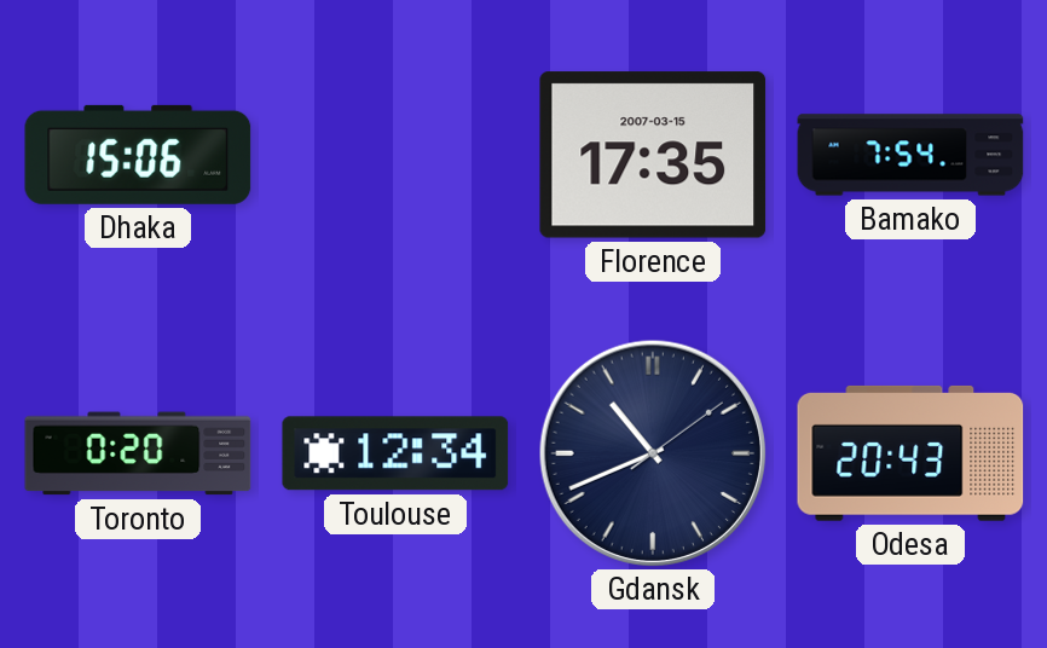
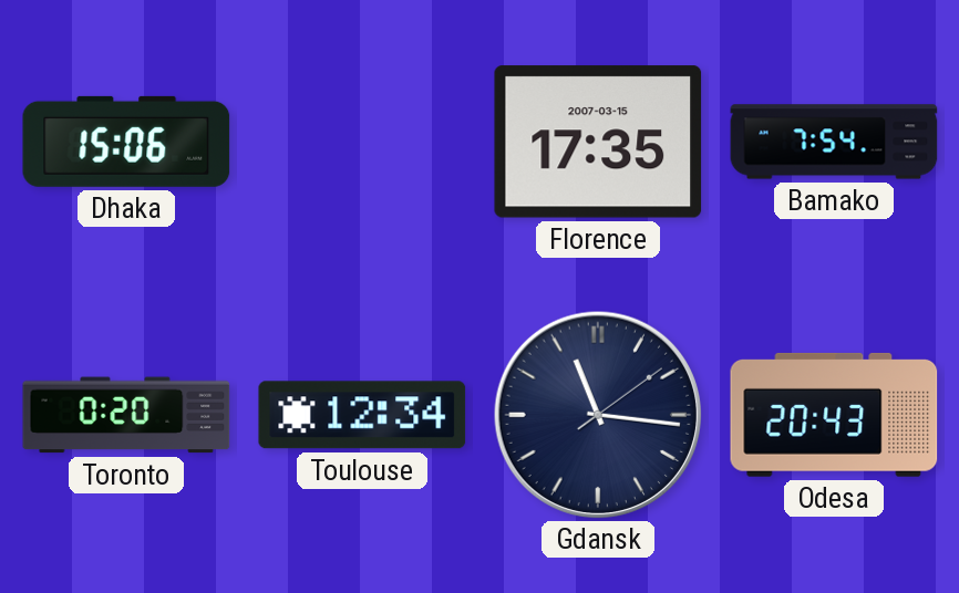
Gdansk: 10:41 -> 11:16
